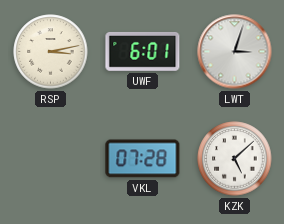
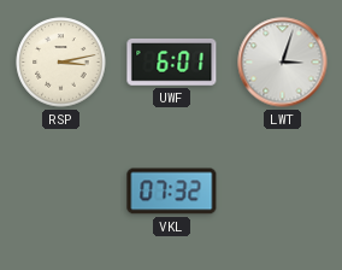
VKL: 07:28 -> 07:32
KZK: 5:08 -> none
